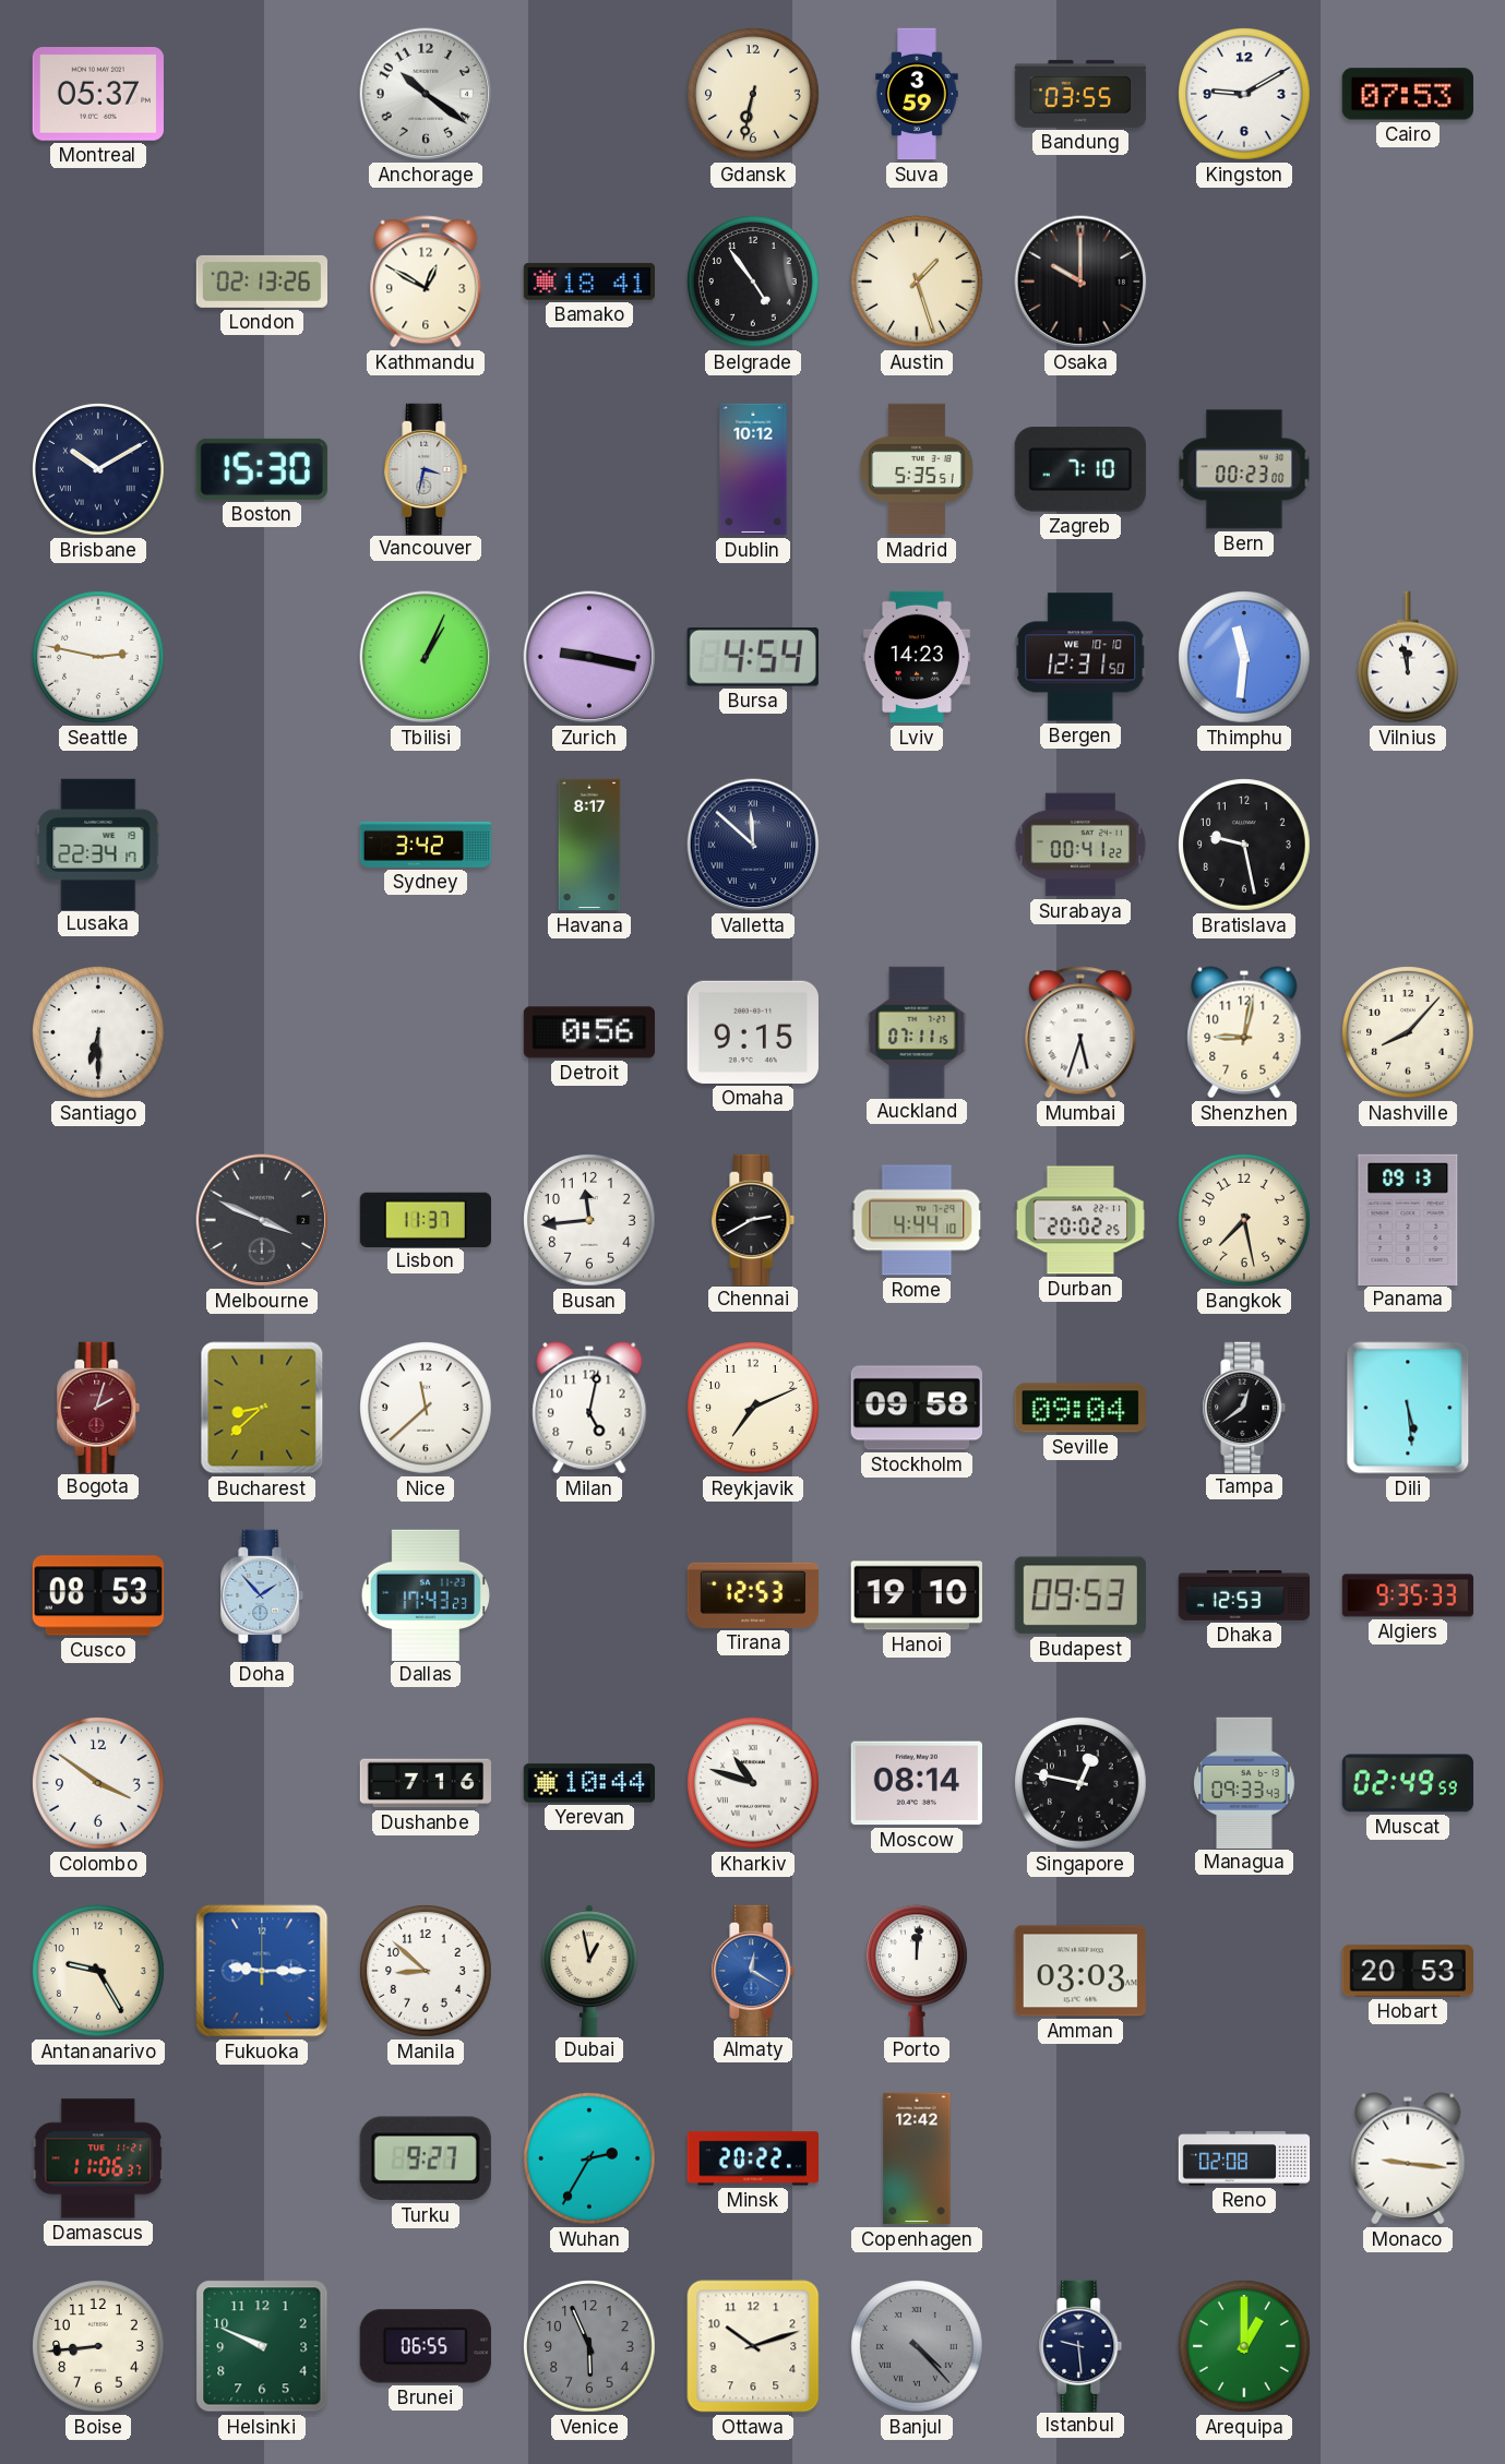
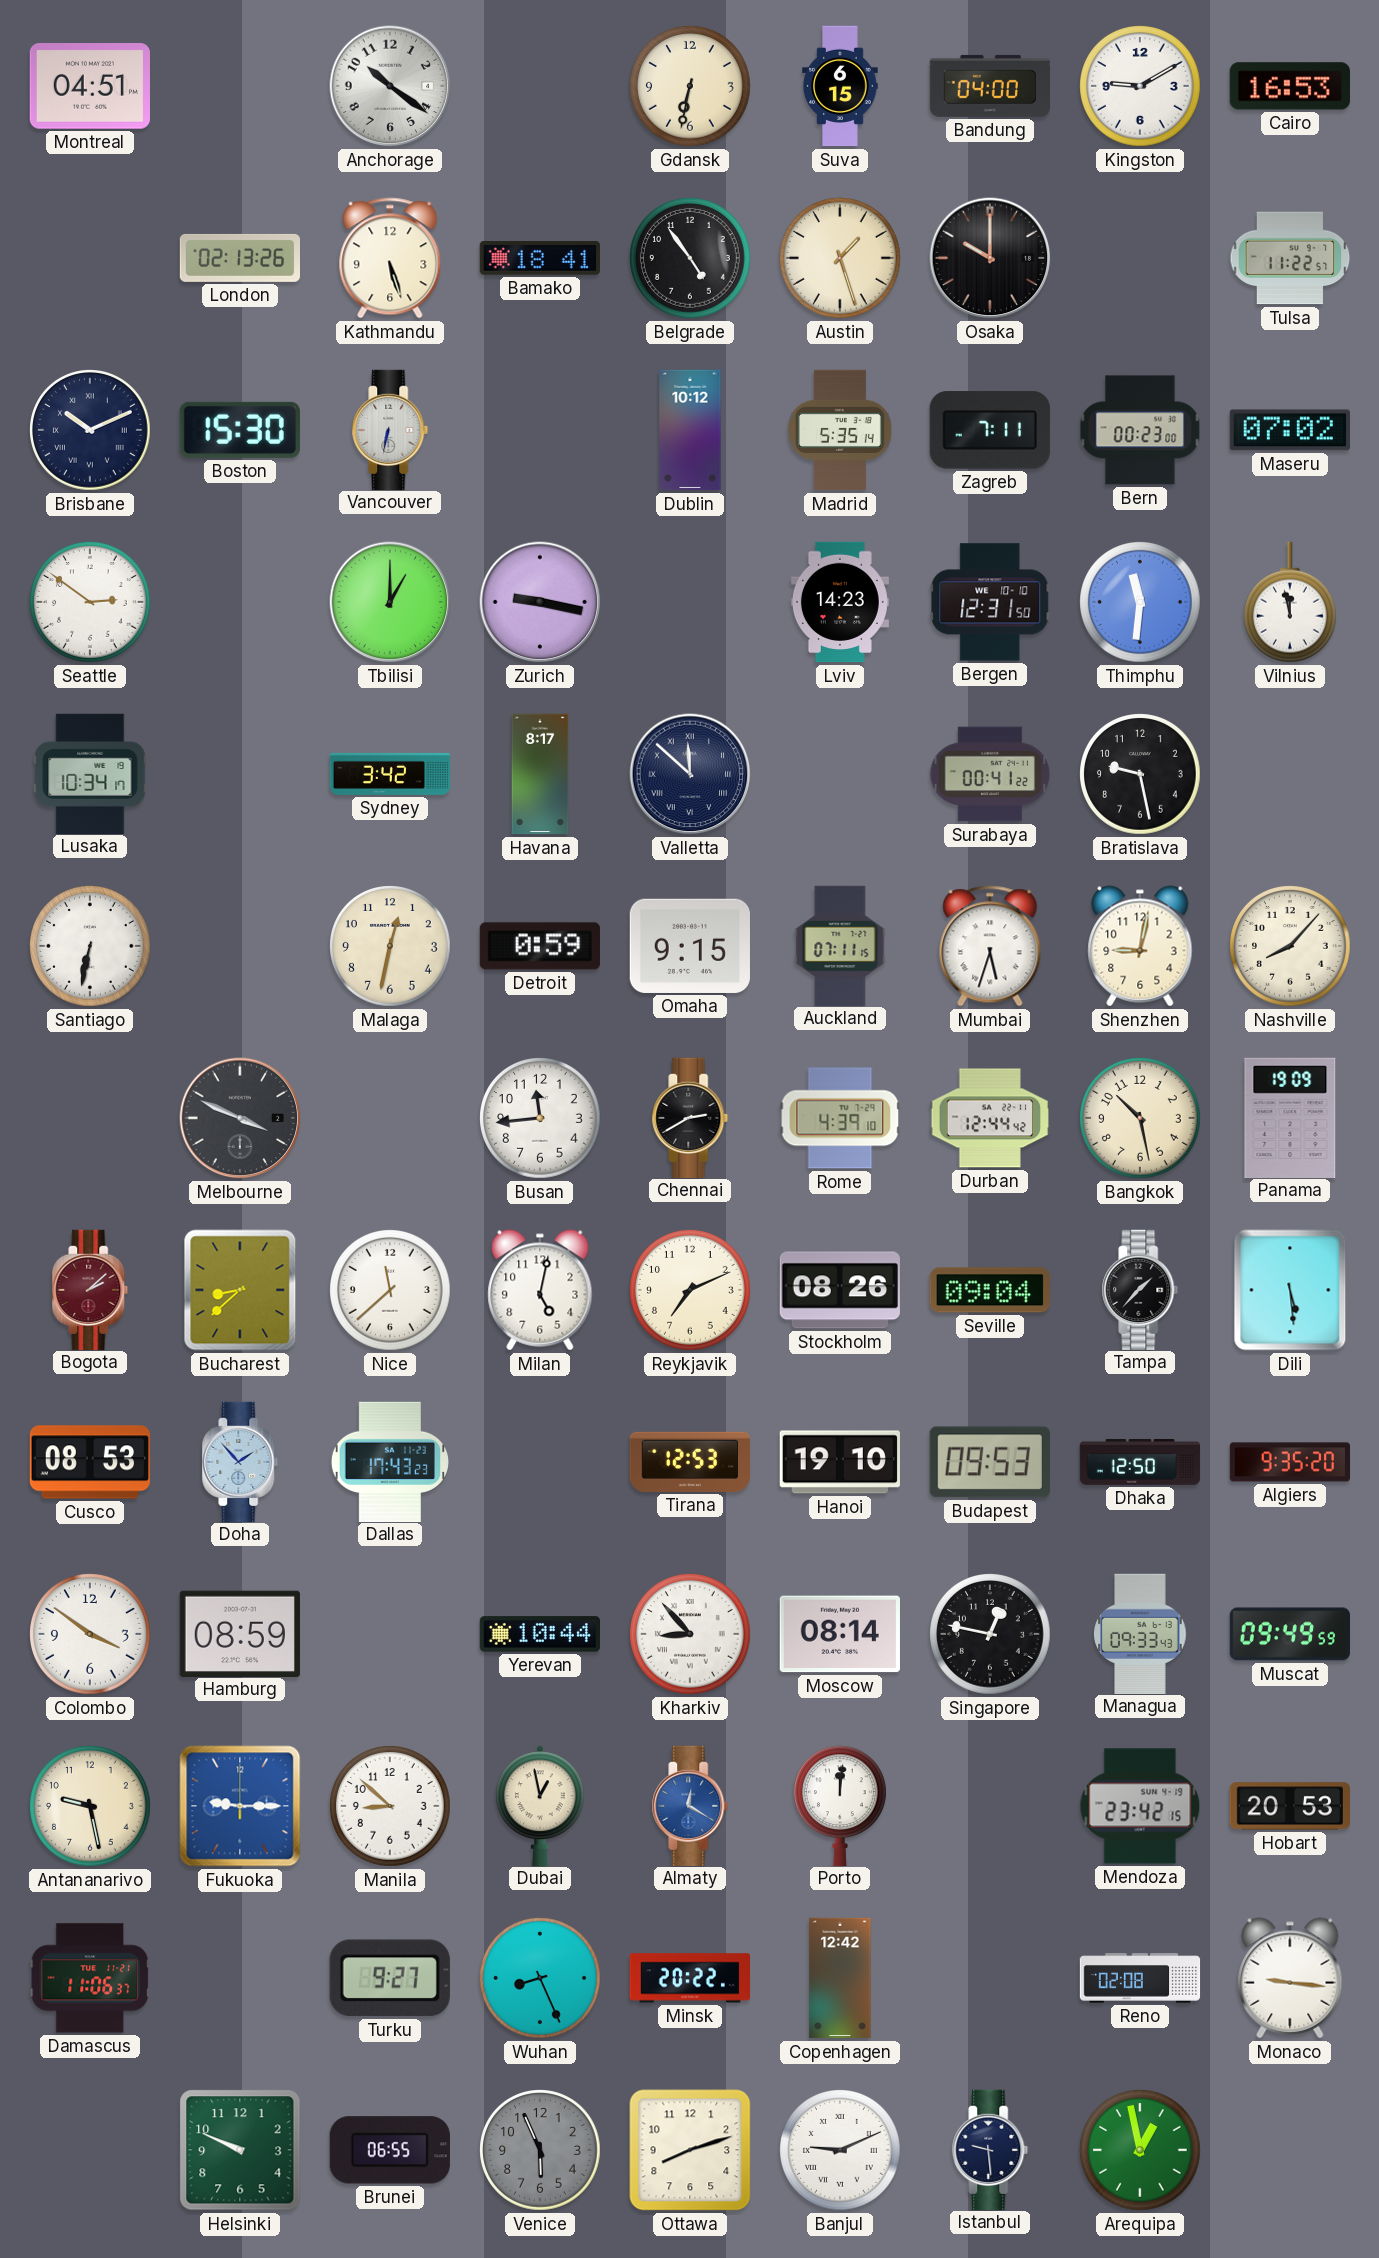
Montreal: 05:37 -> 04:51
Suva: 3:59 -> 6:15
Bandung: 03:55 -> 04:00
Cairo: 07:53 -> 16:53
Kathmandu: 12:50 -> 5:27
Tulsa: none -> 11:22
Brisbane: 10:10 -> 10:11
Vancouver: 3:32 -> 6:32
Madrid: 5:35:51 -> 5:35:14
Zagreb: 7:10 -> 7:11
Maseru: none -> 07:02
Seattle: 2:47 -> 2:51
Tbilisi: 1:04 -> 1:00
Bursa: 4:54 -> none
Lusaka: 22:34 -> 10:34
Santiago: 6:30 -> 6:32
Malaga: none -> 12:32
Detroit: 0:56 -> 0:59
Lisbon: 11:37 -> none
Rome: 4:44 -> 4:39
Durban: 20:02 -> 12:44
Bangkok: 7:28 -> 10:28
Panama: 09:13 -> 19:09
Bogota: 2:03 -> 2:08
Stockholm: 09:58 -> 08:26
Tampa: 12:39 -> 1:37
Dhaka: 12:53 -> 12:50
Algiers: 9:35:33 -> 9:35:20
Hamburg: none -> 08:59
Dushanbe: 7:16 -> none
Kharkiv: 10:48 -> 8:53
Muscat: 02:49 -> 09:49
Antananarivo: 9:25 -> 9:28
Amman: 03:03 -> none
Mendoza: none -> 23:42
Wuhan: 2:35 -> 8:26
Boise: 8:44 -> none
Ottawa: 10:12 -> 8:12
Banjul: 4:23 -> 9:11
Banjul dial: grey -> white
Arequipa: 1:00 -> 12:58
